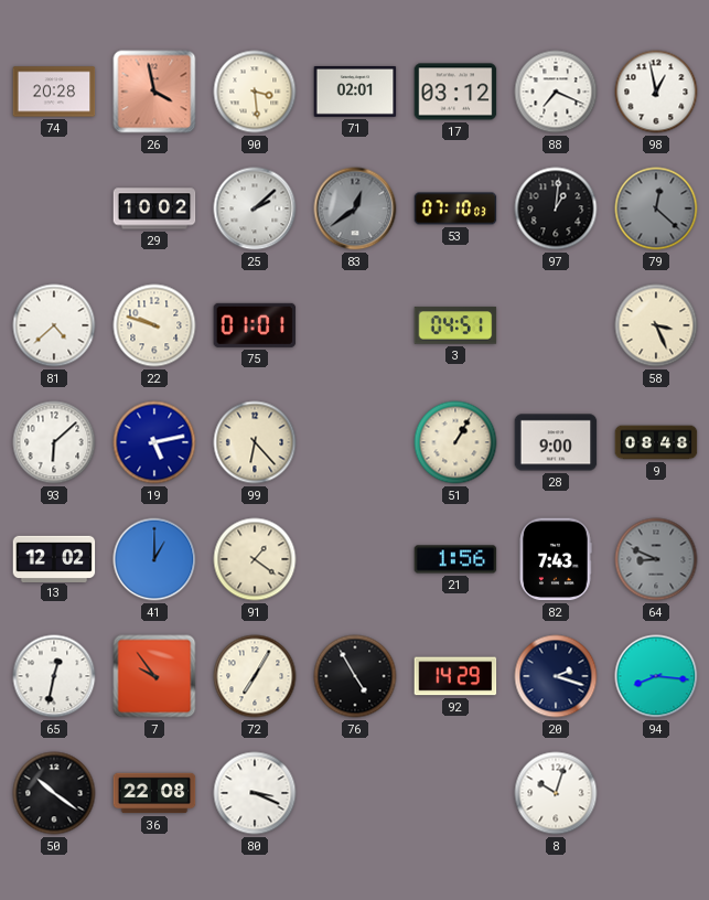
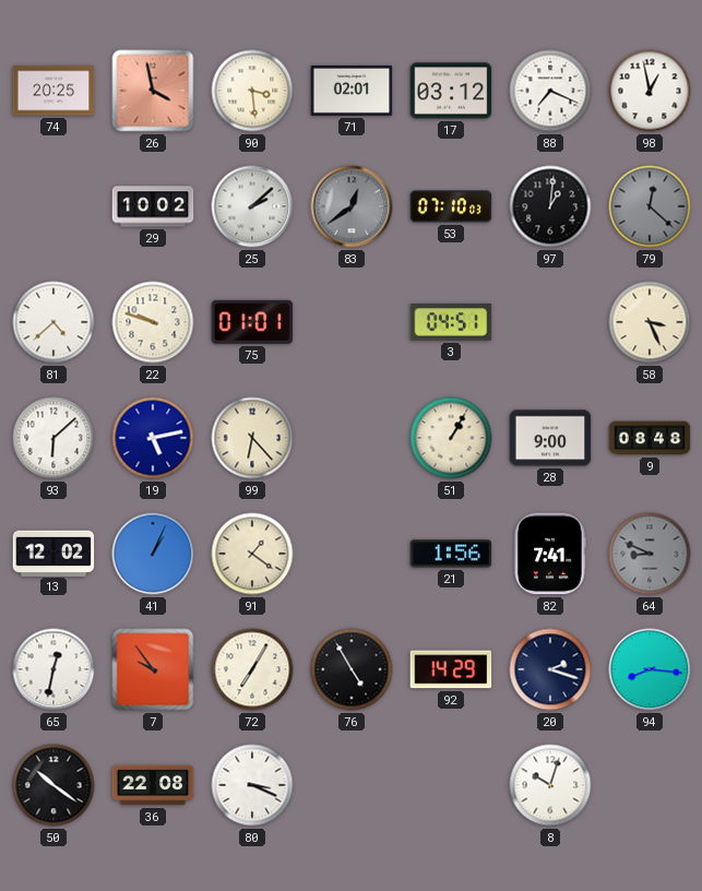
74: 20:28 -> 20:25
41: 1:00 -> 1:04
82: 7:43 -> 7:41
